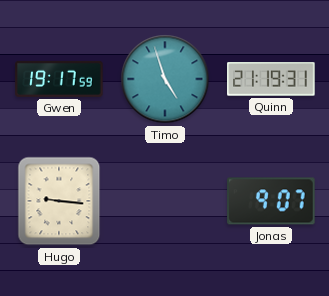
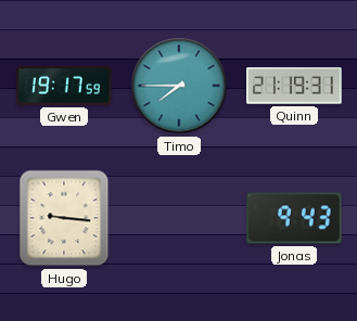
Timo: 4:57 -> 7:45
Jonas: 9:07 -> 9:43
